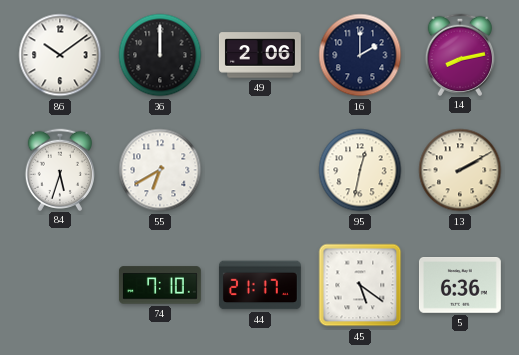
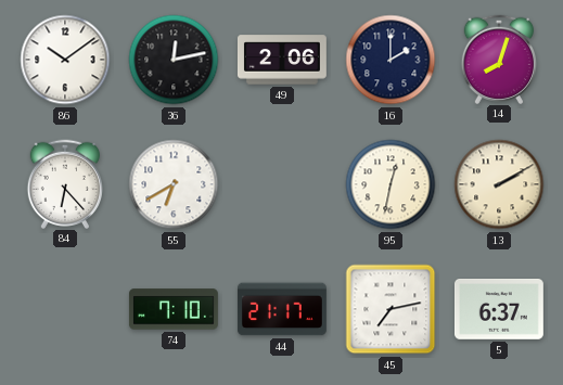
36: 12:00 -> 12:13
14: 8:13 -> 8:03
84: 5:33 -> 6:23
45: 5:21 -> 7:13
5: 6:36 -> 6:37
